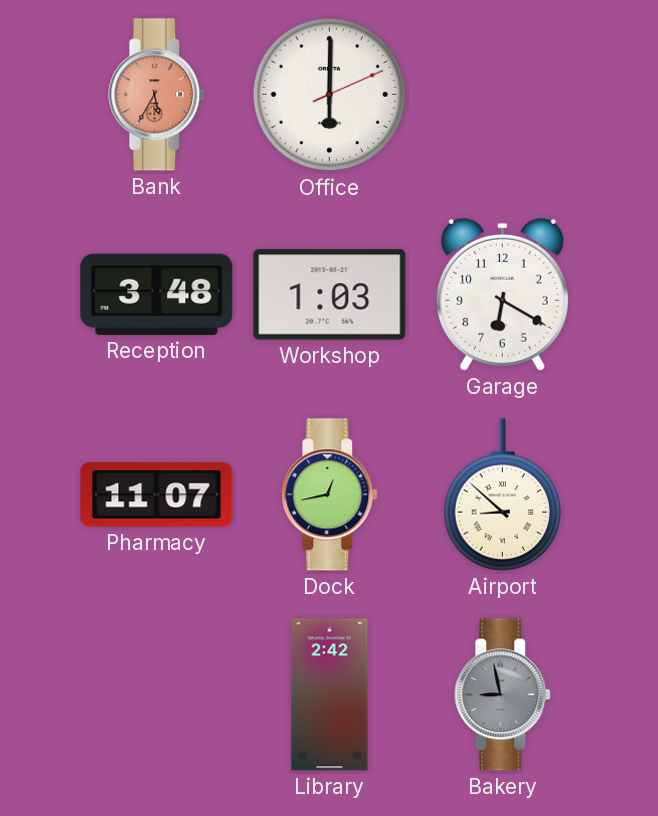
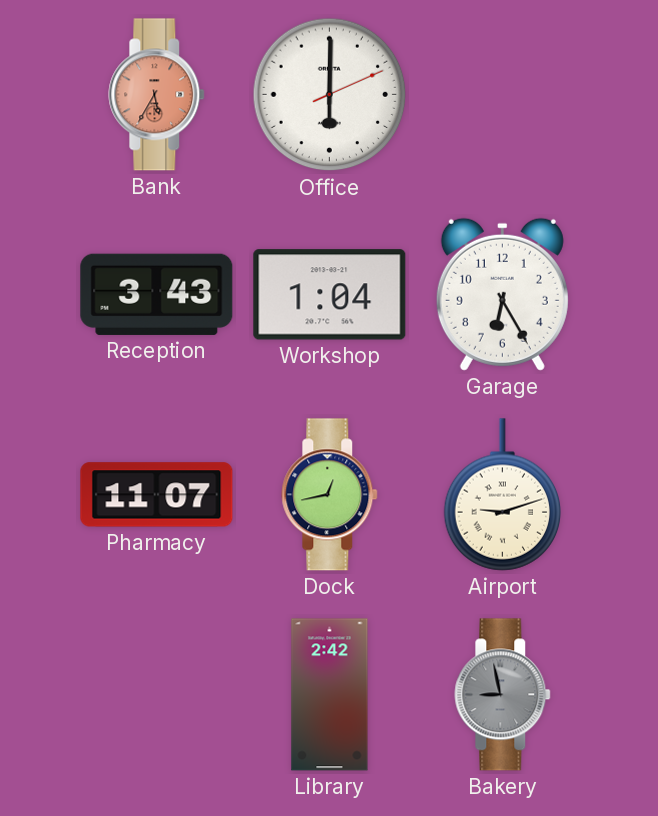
Reception: 3:48 -> 3:43
Workshop: 1:03 -> 1:04
Garage: 6:20 -> 6:25
Airport: 8:52 -> 9:12
